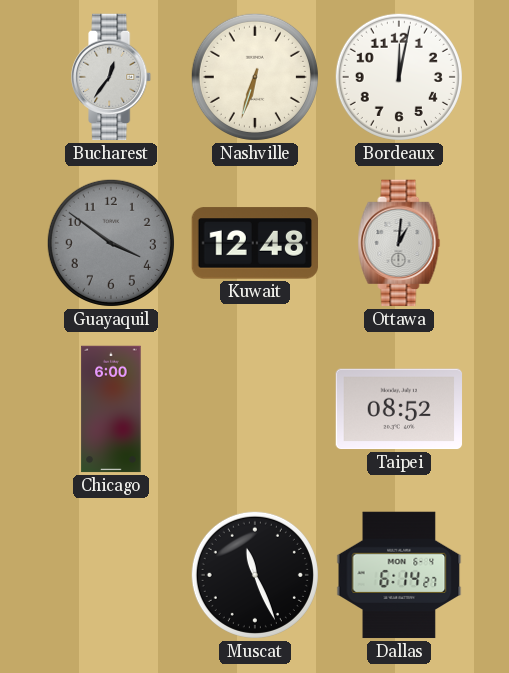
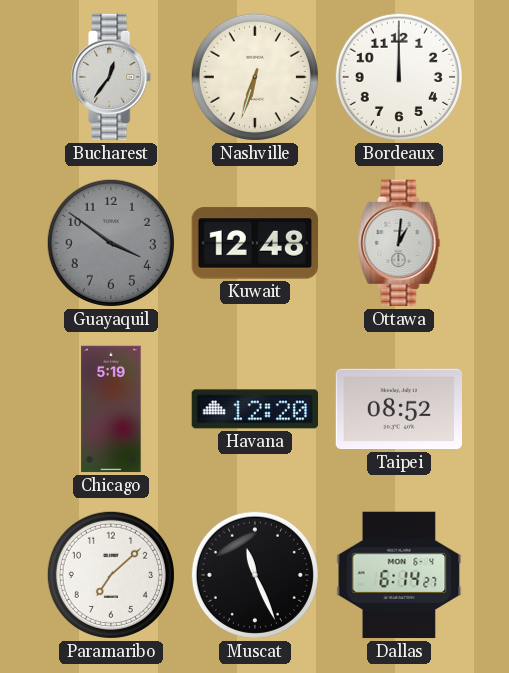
Bordeaux: 12:02 -> 12:00
Chicago: 6:00 -> 5:19
Havana: none -> 12:20
Paramaribo: none -> 7:08
